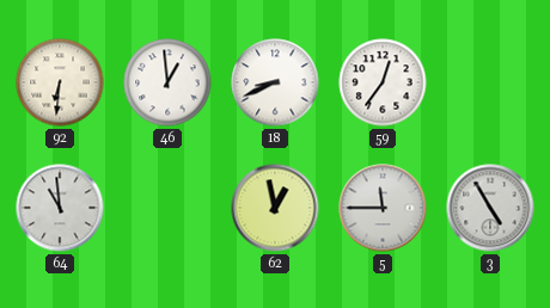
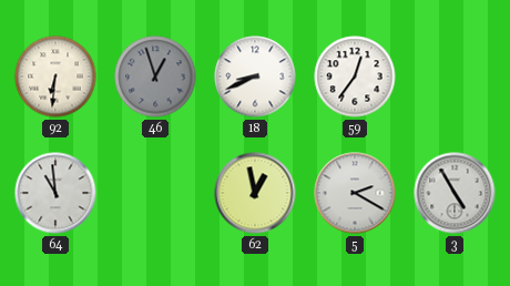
46: 12:59 -> 12:57
46 dial: white -> grey
5: 11:45 -> 2:20
